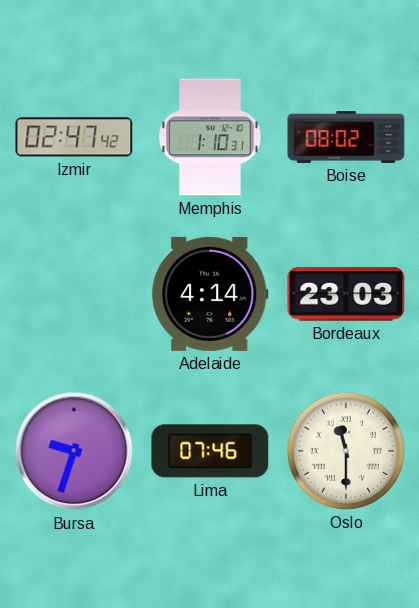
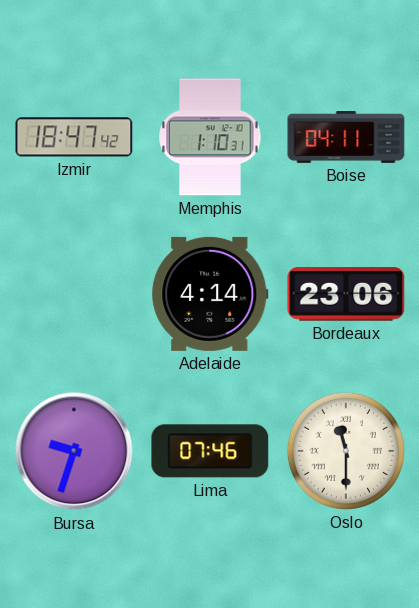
Izmir: 02:47 -> 18:47
Boise: 08:02 -> 04:11
Bordeaux: 23:03 -> 23:06
